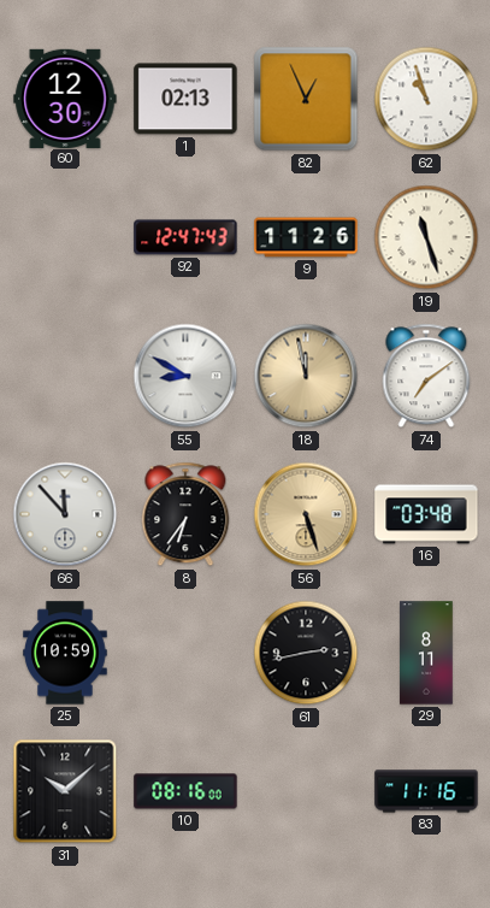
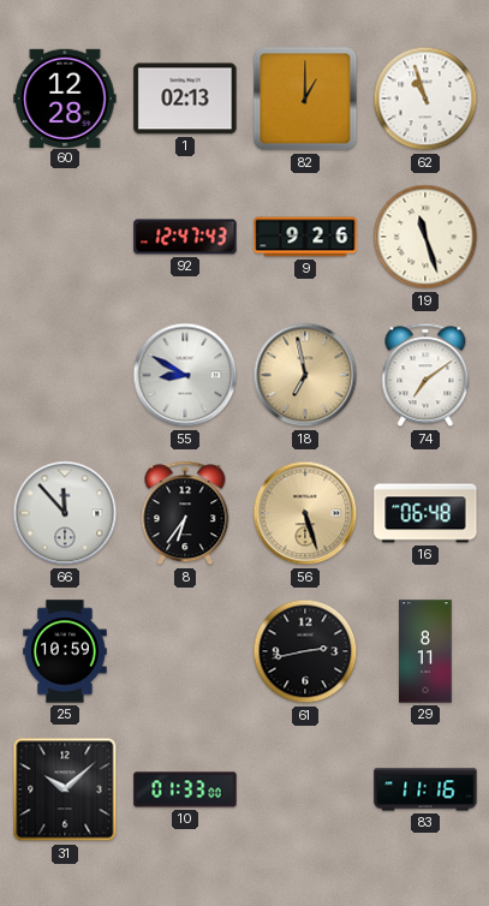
60: 12:30 -> 12:28
82: 12:56 -> 1:00
9: 11:26 -> 9:26
18: 11:58 -> 6:58
16: 03:48 -> 06:48
10: 08:16 -> 01:33
